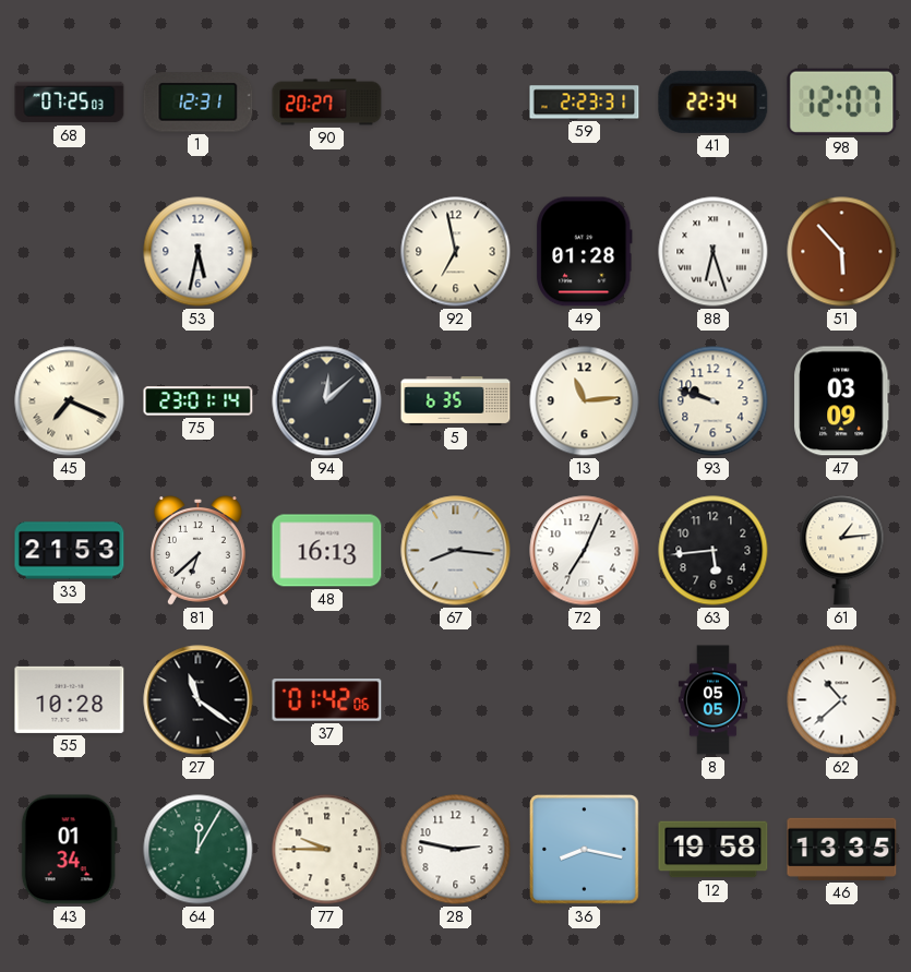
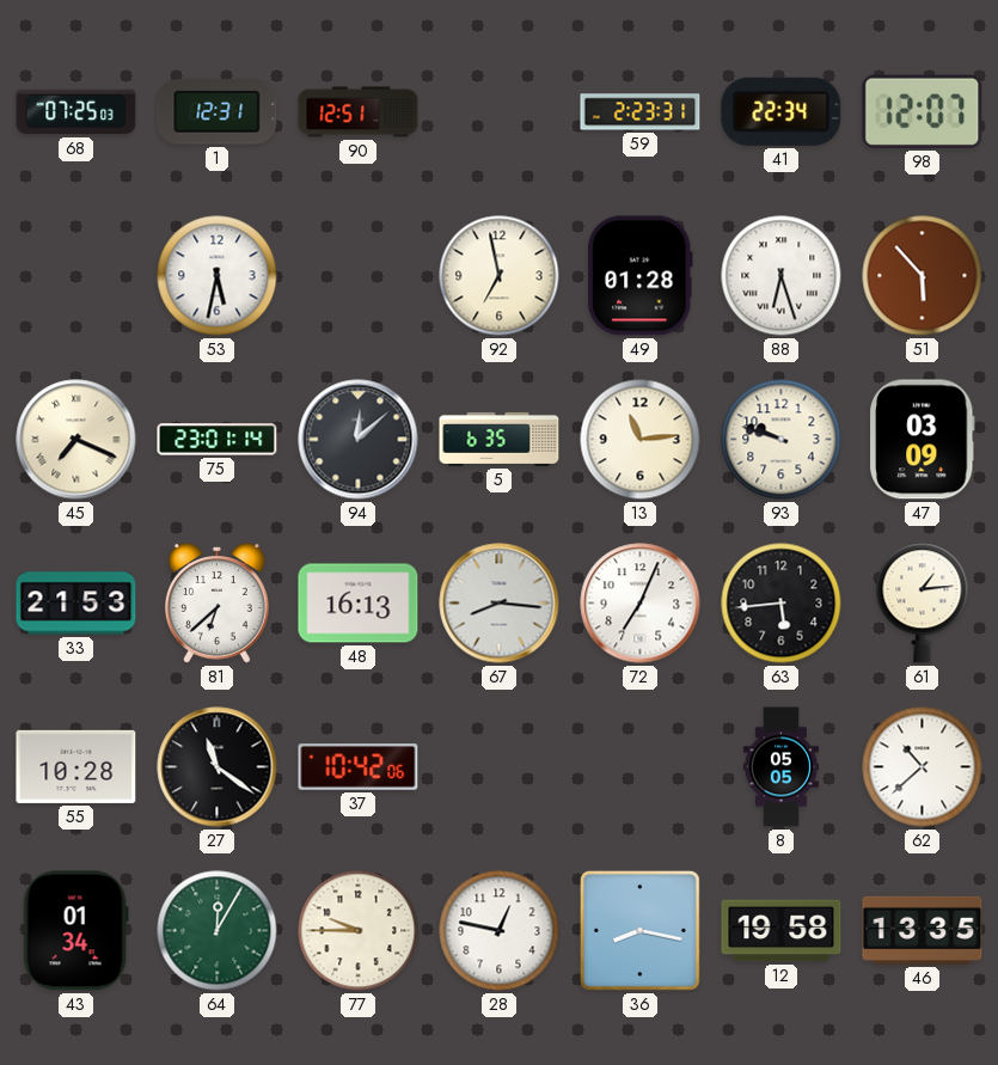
90: 20:27 -> 12:51
37: 01:42 -> 10:42
28: 2:47 -> 12:47
